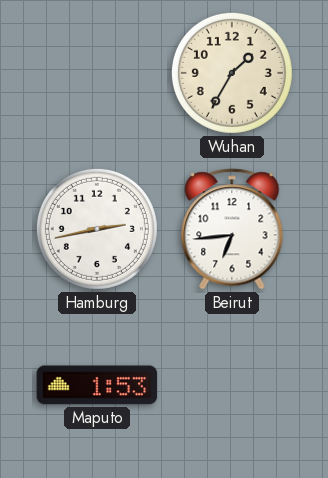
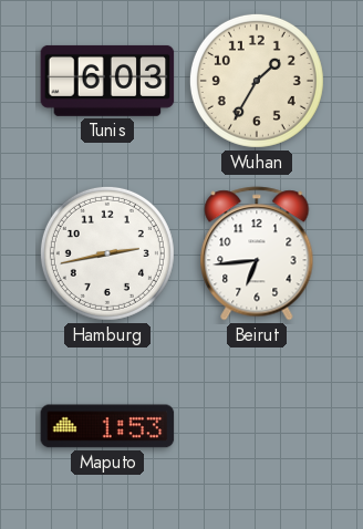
Tunis: none -> 6:03
